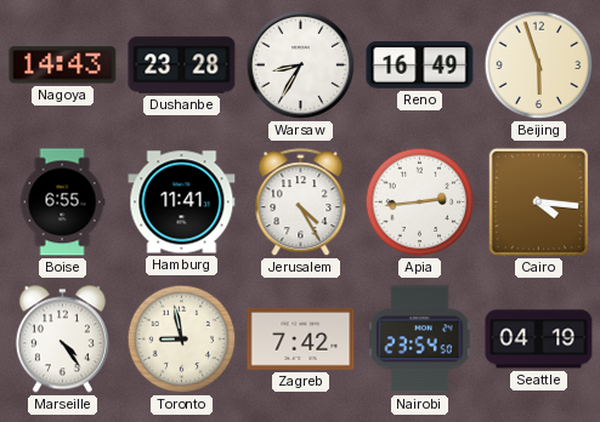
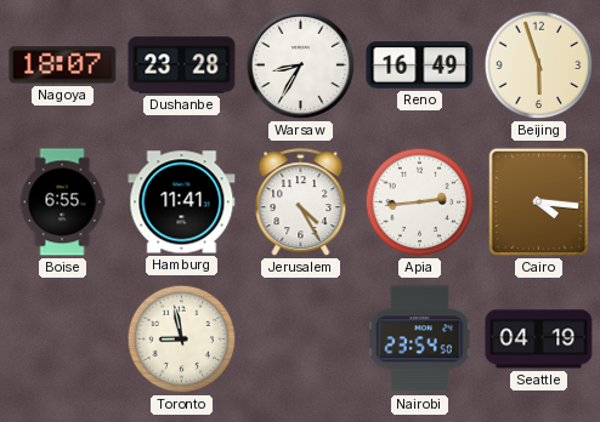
Nagoya: 14:43 -> 18:07
Marseille: 4:24 -> none
Zagreb: 7:42 -> none
